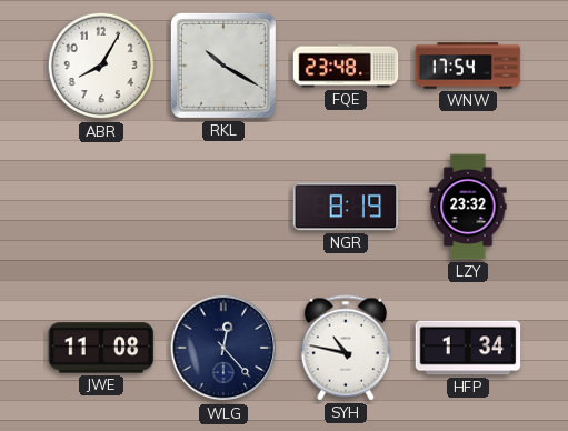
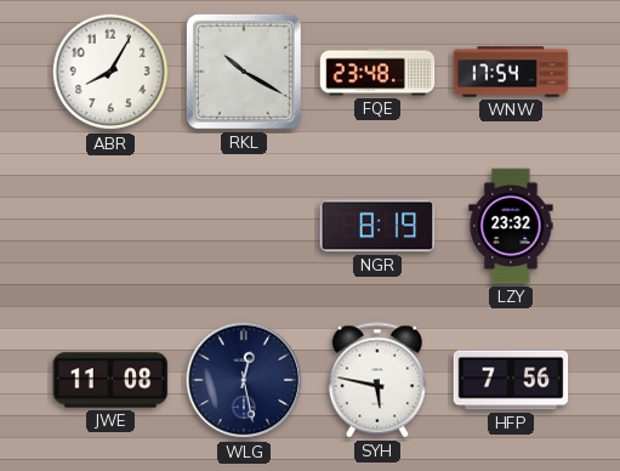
WLG: 12:23 -> 12:28
SYH: 10:47 -> 5:47
HFP: 1:34 -> 7:56
